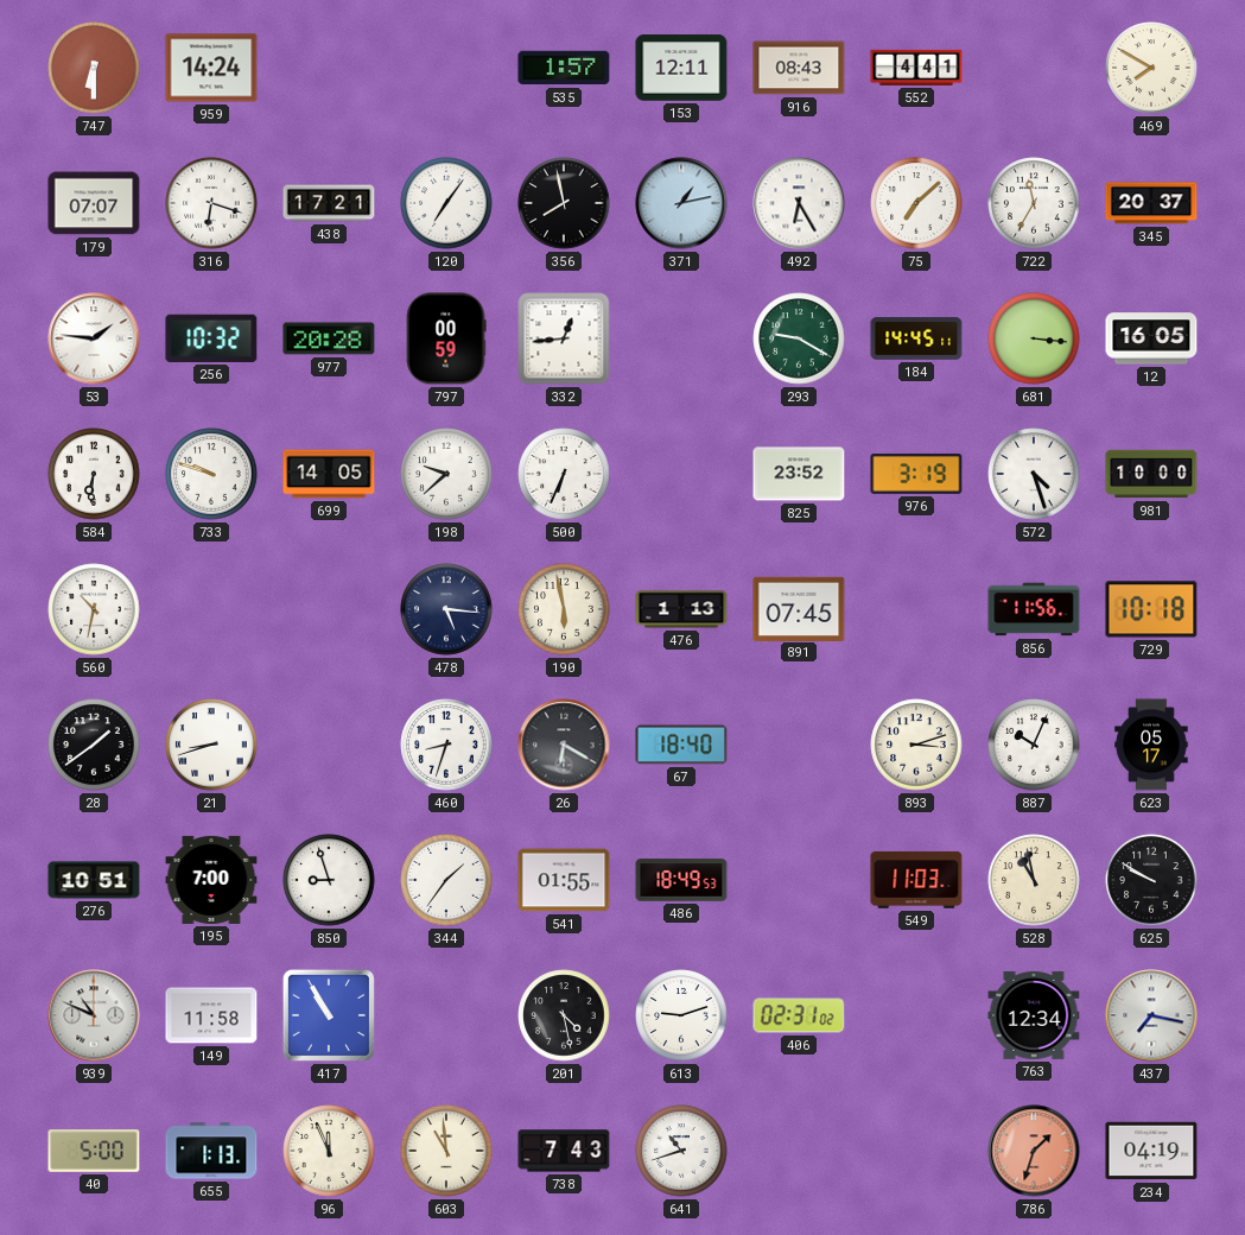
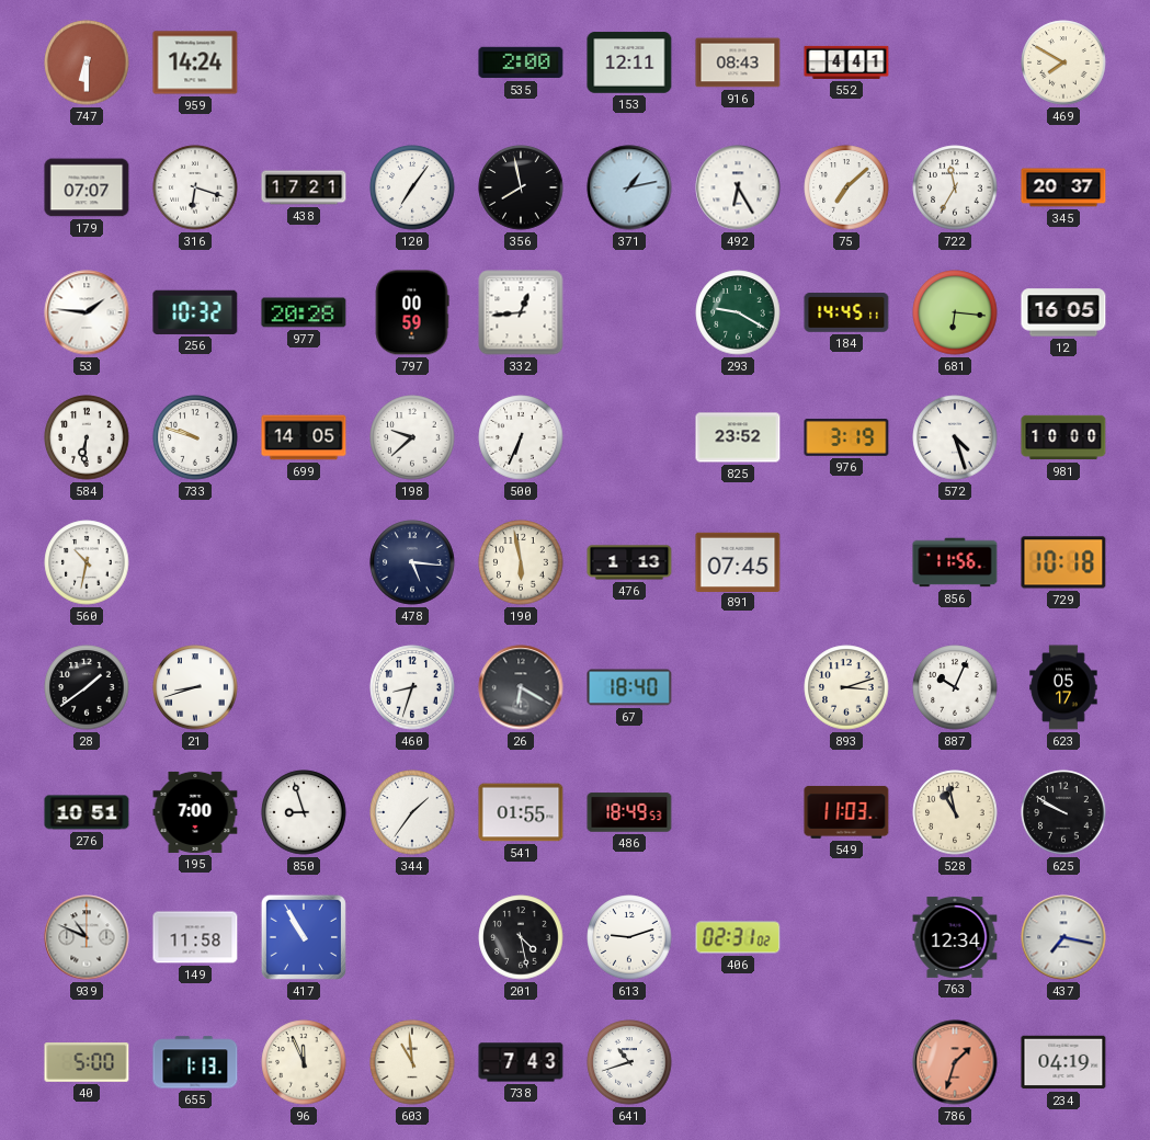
535: 1:57 -> 2:00
681: 3:16 -> 6:16
